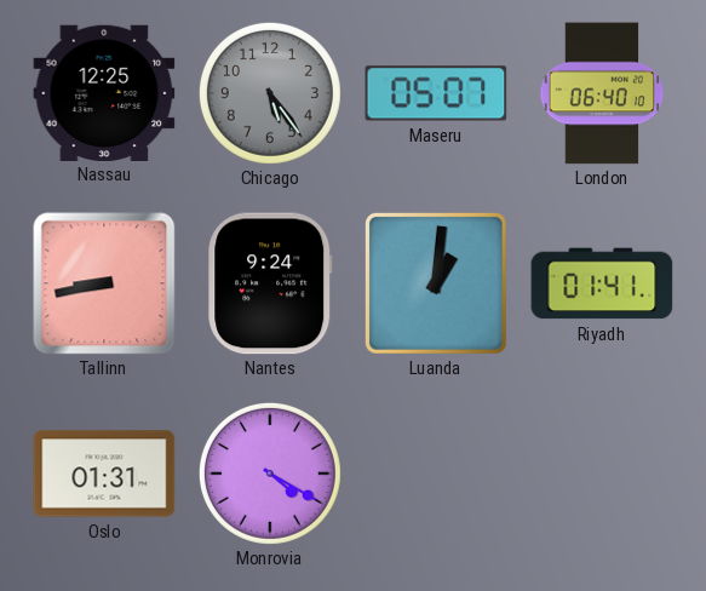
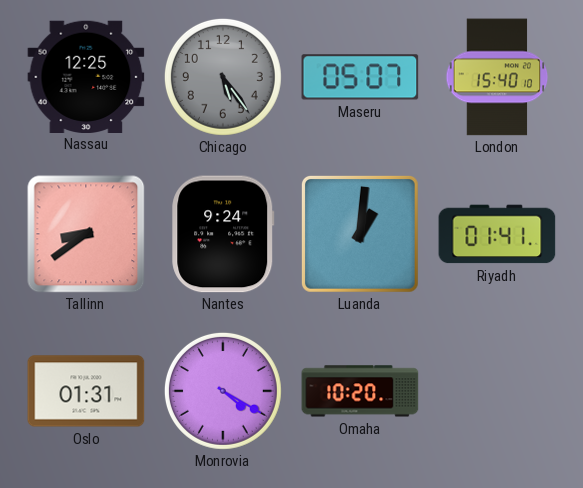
London: 06:40 -> 15:40
Tallinn: 8:43 -> 8:39
Omaha: none -> 10:20
